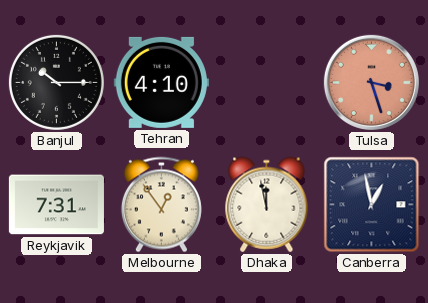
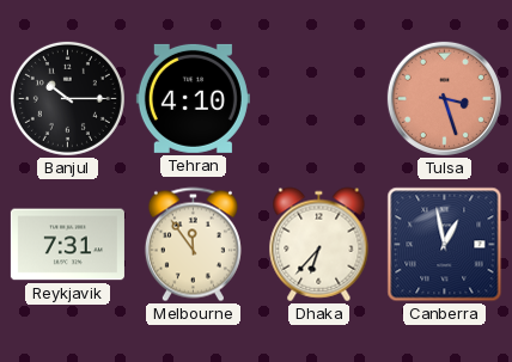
Melbourne: 12:54 -> 11:54
Dhaka: 11:58 -> 6:37
